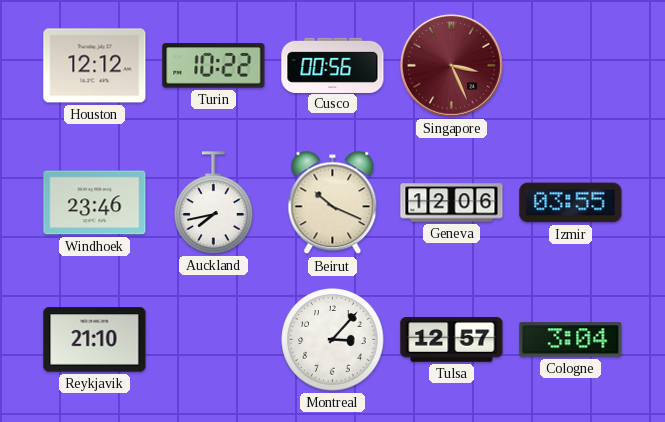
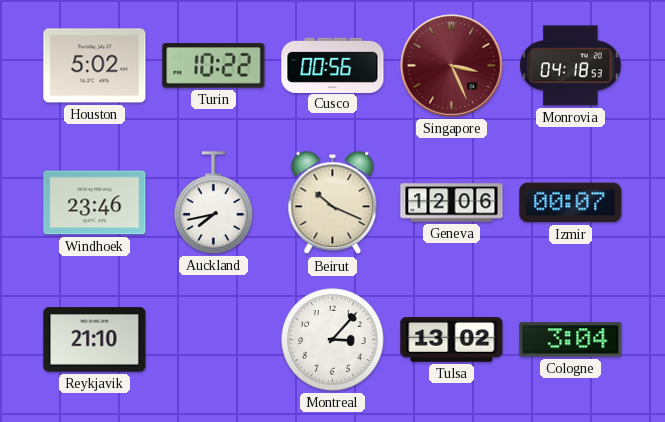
Houston: 12:12 -> 5:02
Monrovia: none -> 04:18
Izmir: 03:55 -> 00:07
Tulsa: 12:57 -> 13:02
